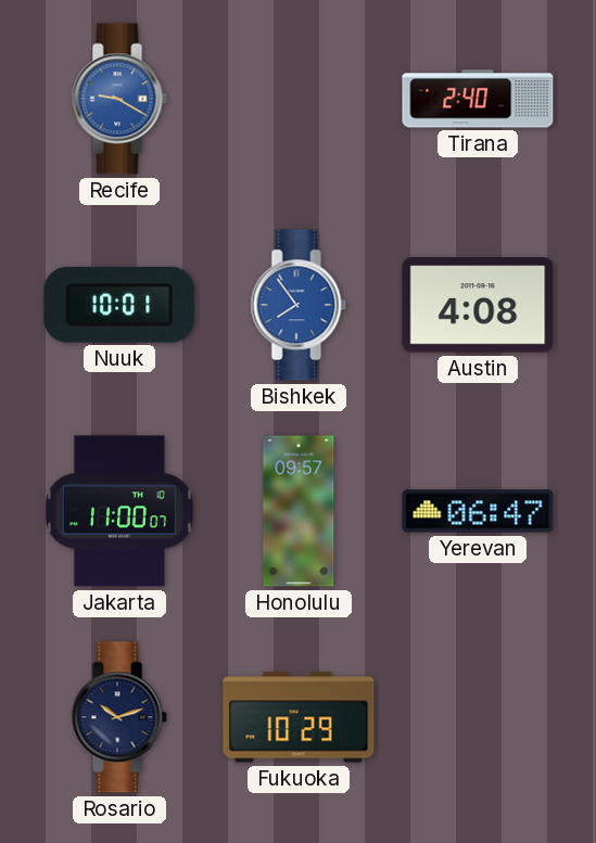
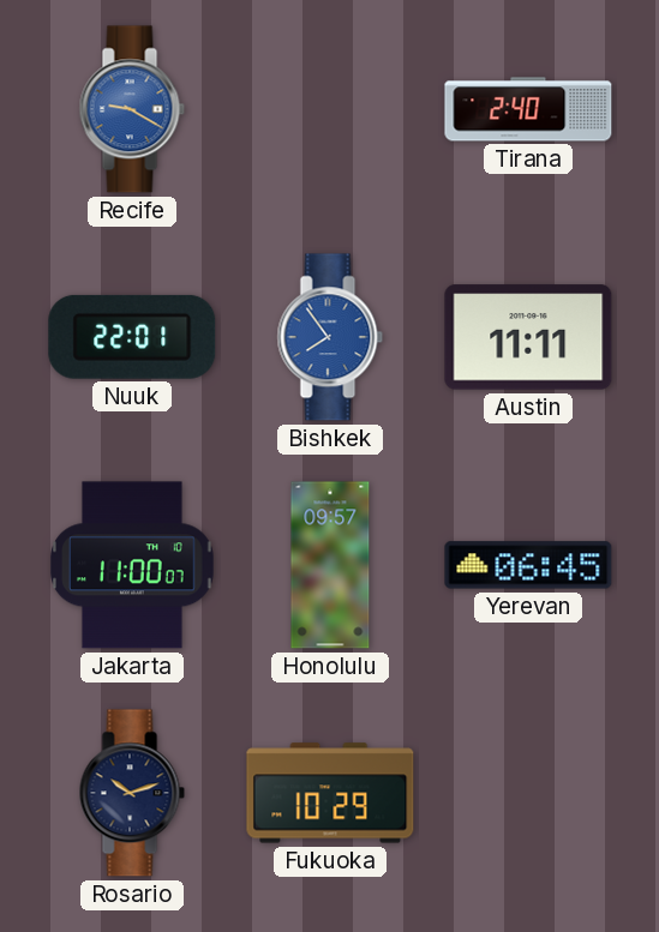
Nuuk: 10:01 -> 22:01
Austin: 4:08 -> 11:11
Yerevan: 06:47 -> 06:45
